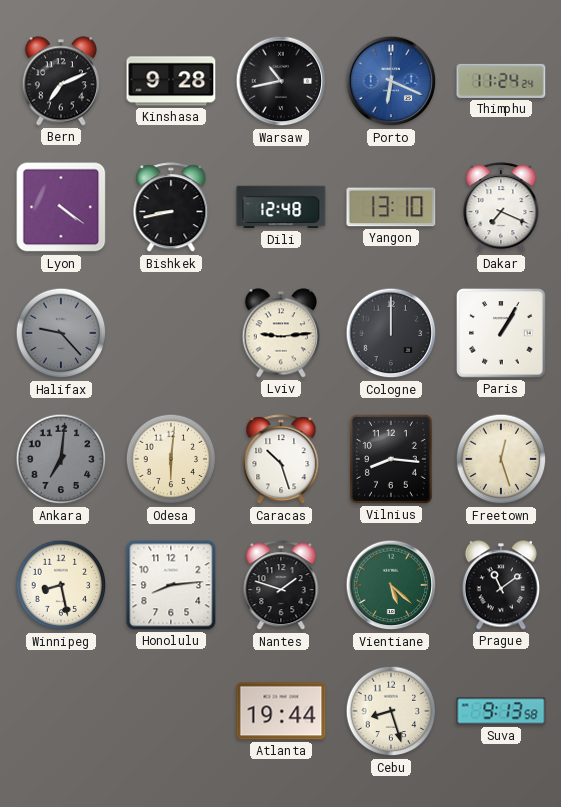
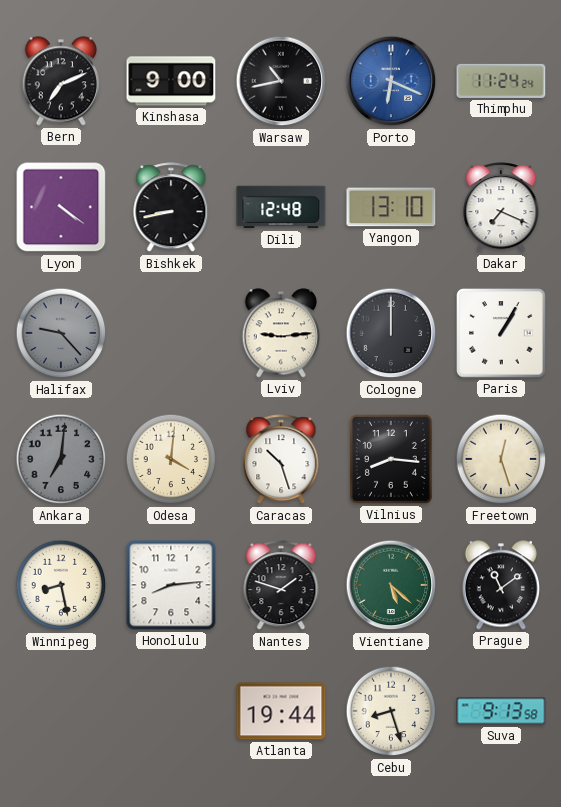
Kinshasa: 9:28 -> 9:00
Odesa: 6:01 -> 4:01
